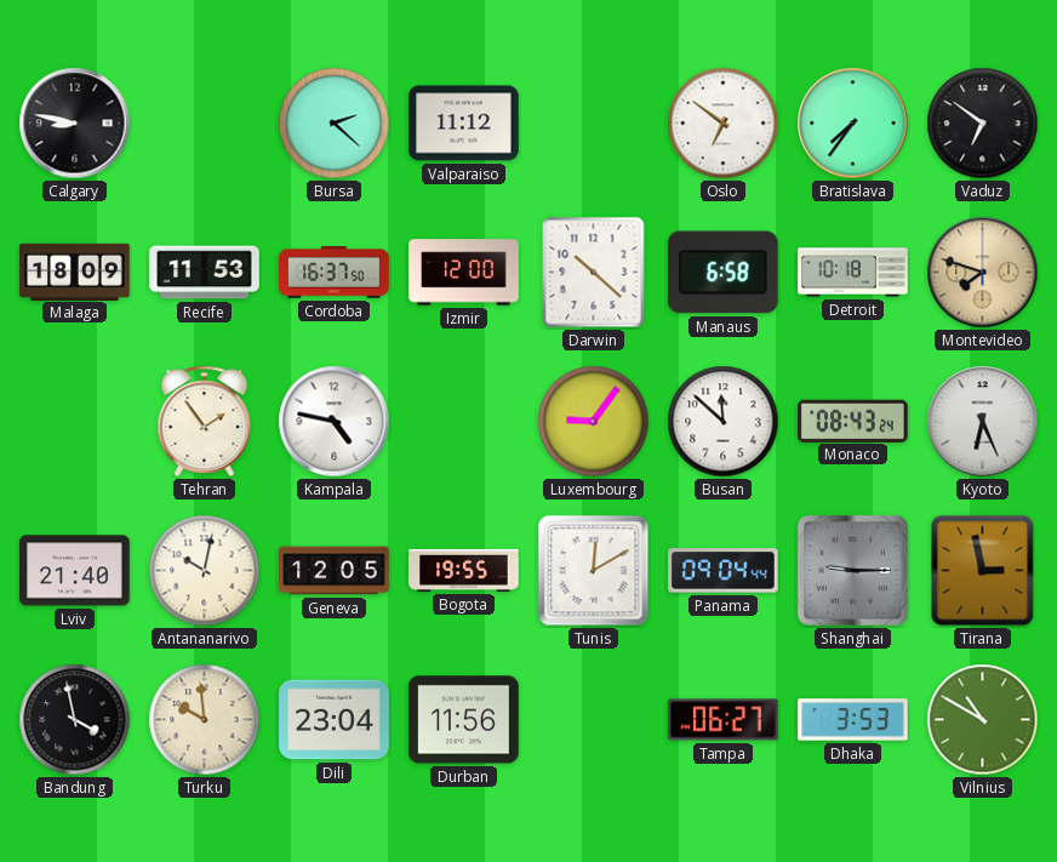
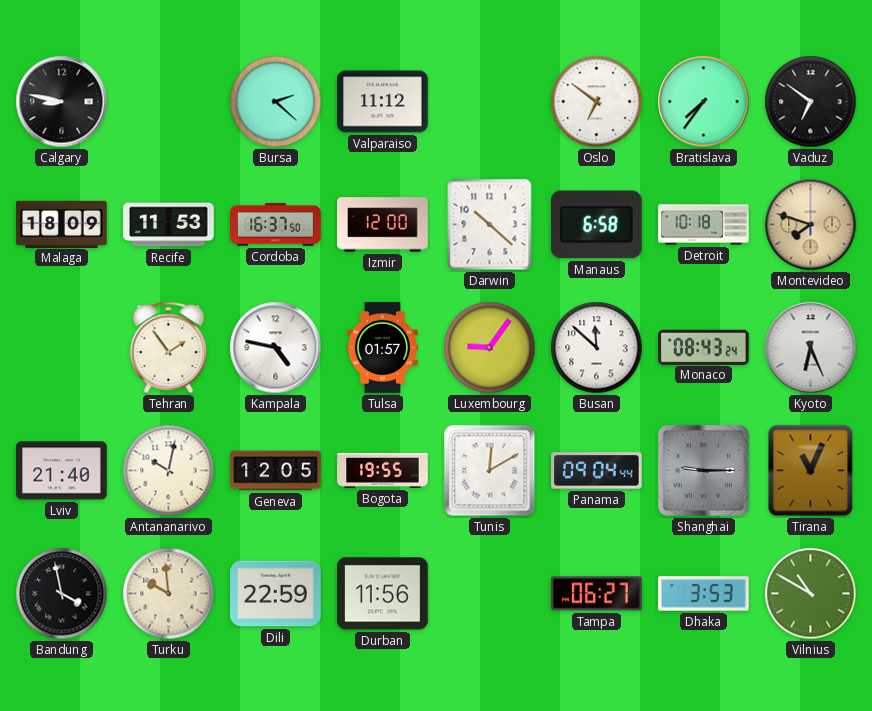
Tulsa: none -> 01:57
Tirana: 2:58 -> 11:04
Dili: 23:04 -> 22:59
